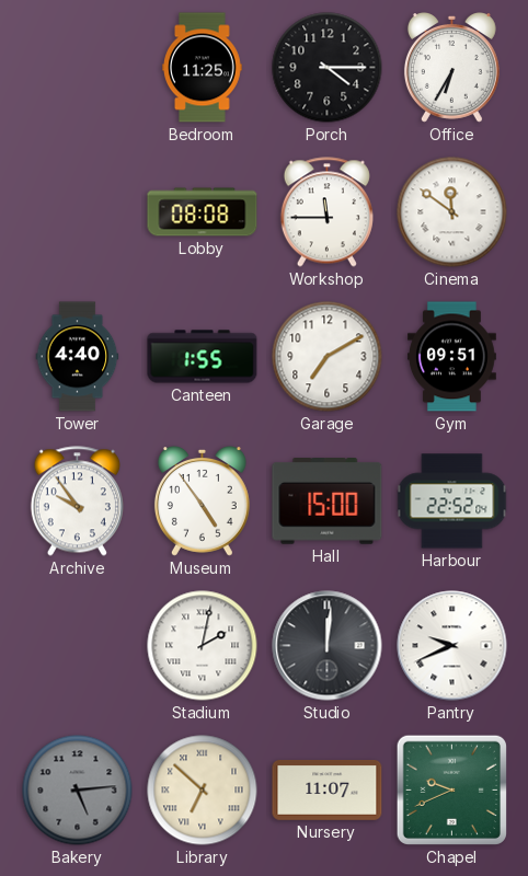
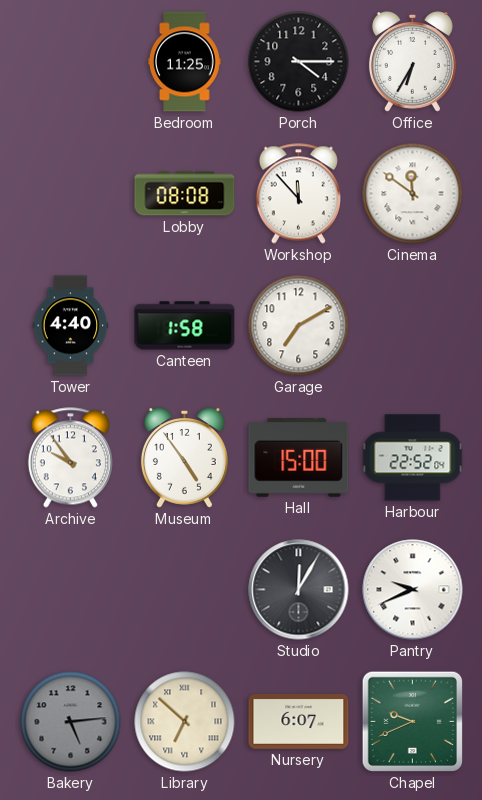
Workshop: 11:45 -> 11:53
Canteen: 1:55 -> 1:58
Gym: 09:51 -> none
Stadium: 2:02 -> none
Studio: 12:01 -> 12:05
Nursery: 11:07 -> 6:07
